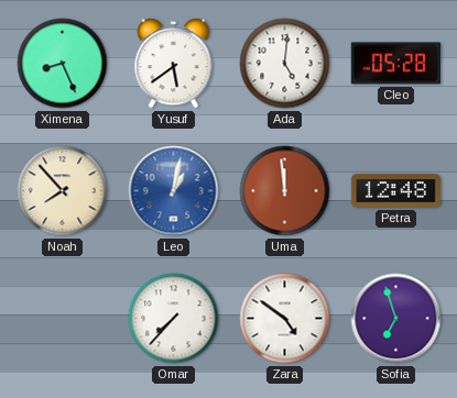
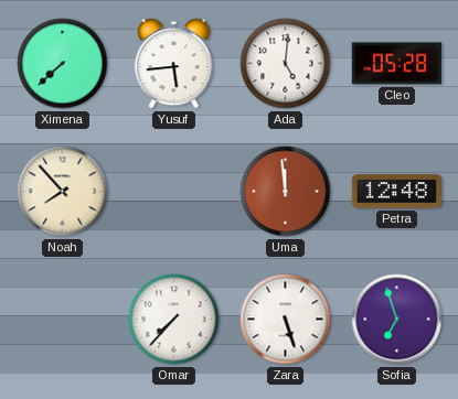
Ximena: 8:26 -> 7:38
Yusuf: 5:39 -> 5:44
Leo: 1:02 -> none
Zara: 4:51 -> 5:27
